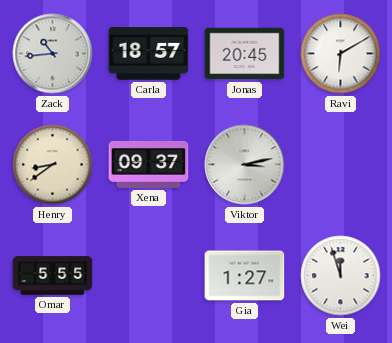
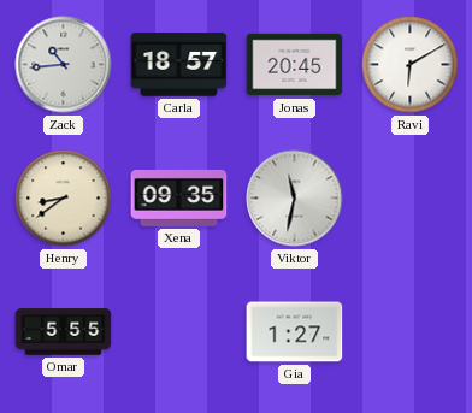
Xena: 09:37 -> 09:35
Viktor: 3:13 -> 11:32
Wei: 11:57 -> none
